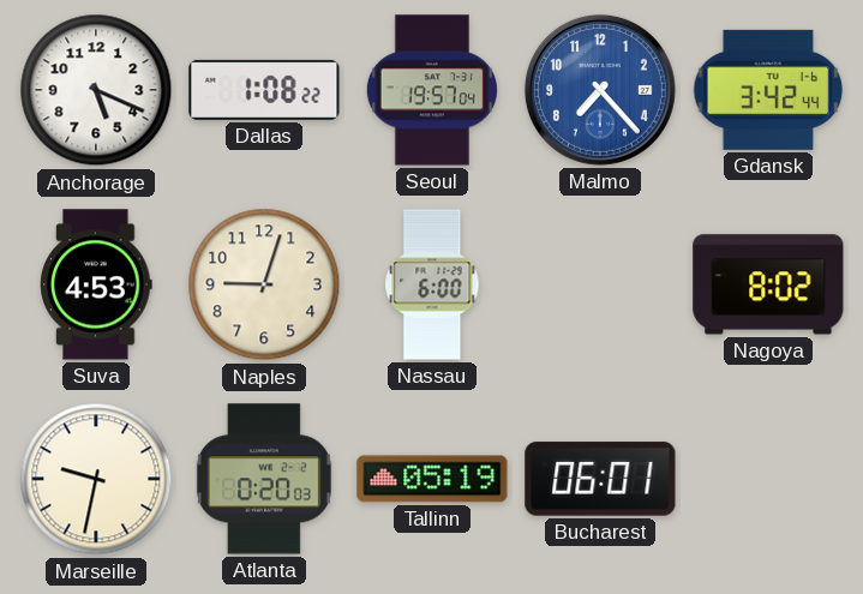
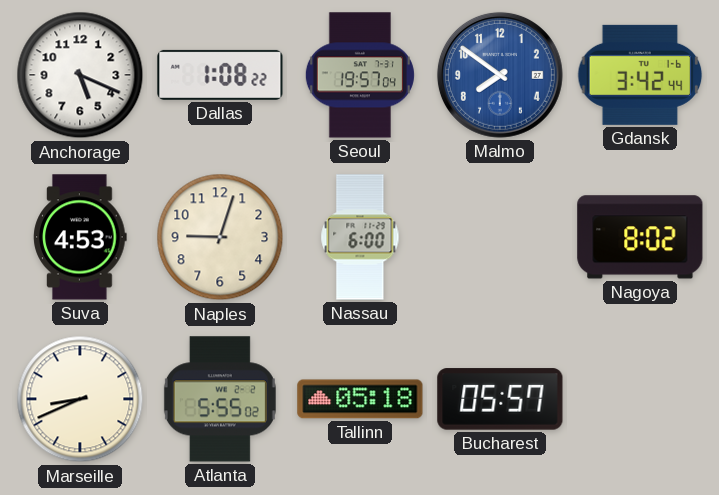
Malmo: 7:23 -> 7:51
Marseille: 9:32 -> 8:41
Atlanta: 0:20 -> 5:55
Tallinn: 05:19 -> 05:18
Bucharest: 06:01 -> 05:57
